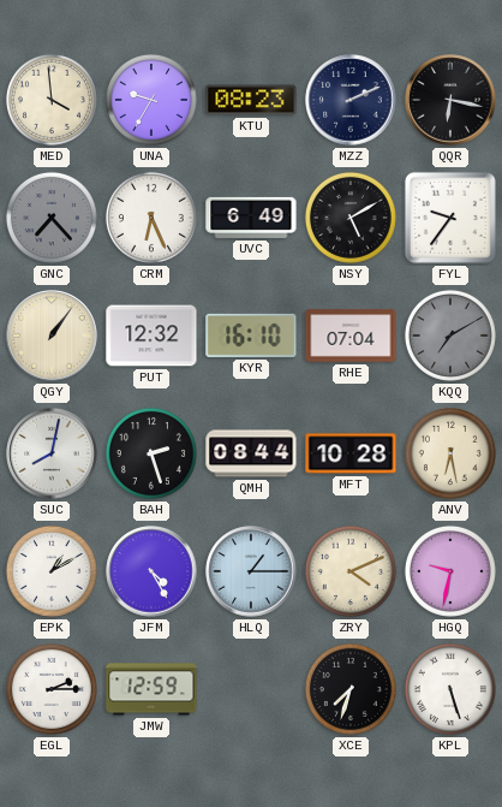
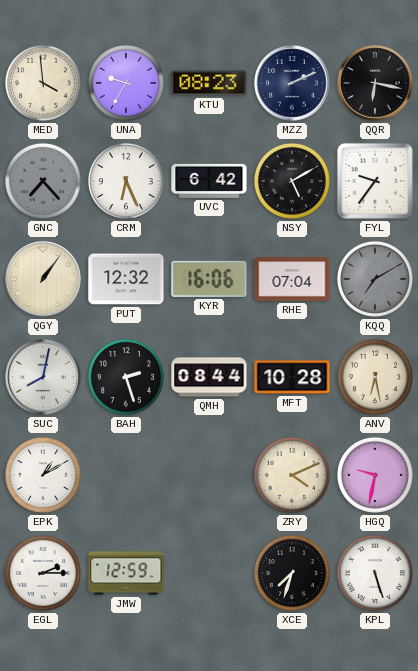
UVC: 6:49 -> 6:42
KYR: 16:10 -> 16:06
JFM: 4:25 -> none
HLQ: 1:15 -> none
